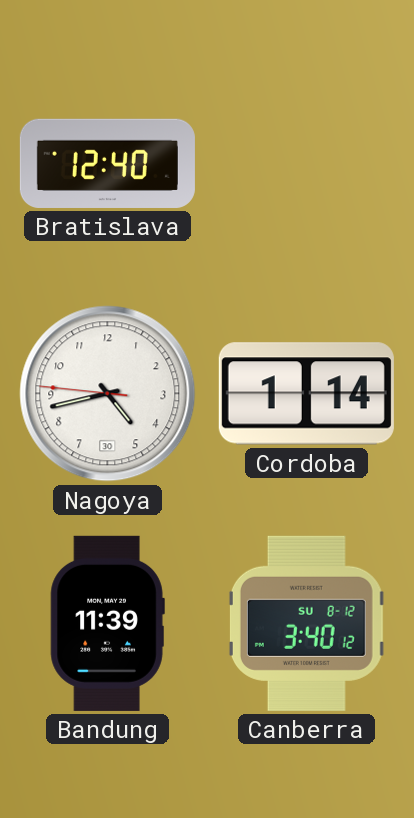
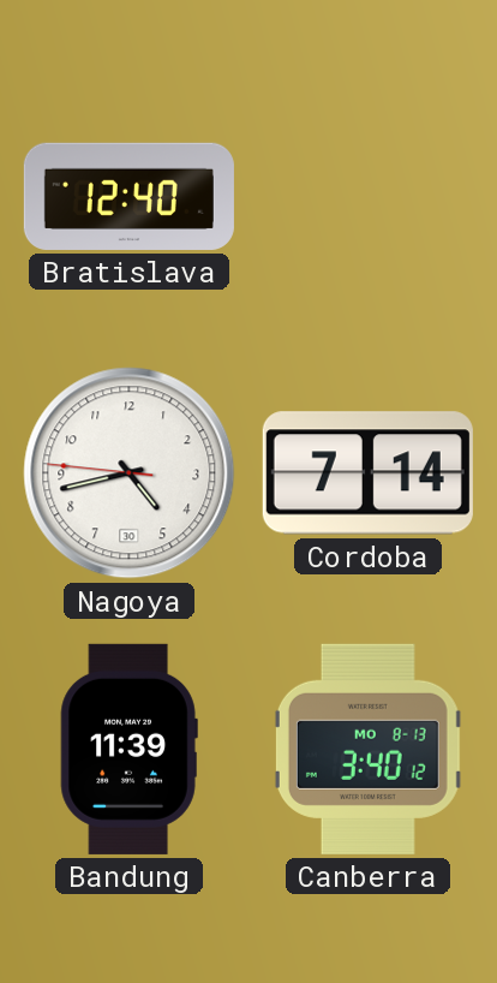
Cordoba: 1:14 -> 7:14
Canberra date: SU 8-12 -> MO 8-13
